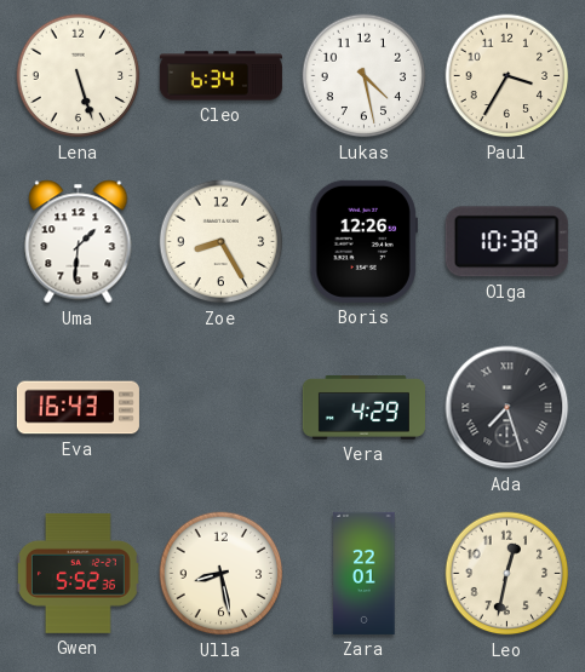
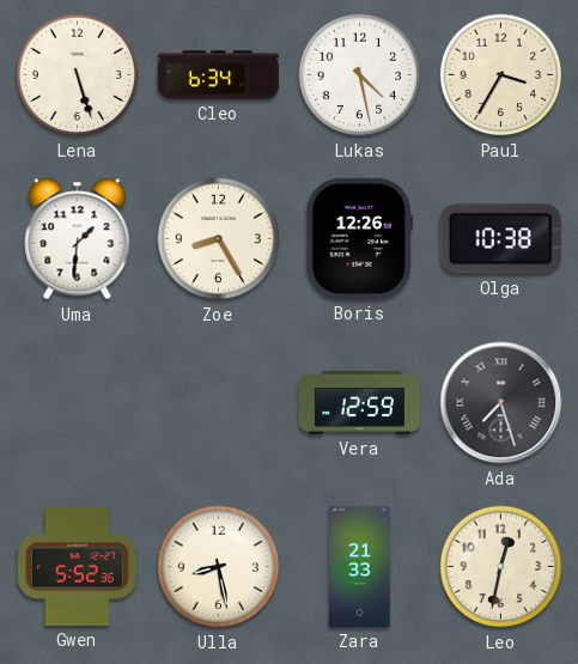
Eva: 16:43 -> none
Vera: 4:29 -> 12:59
Zara: 22:01 -> 21:33
